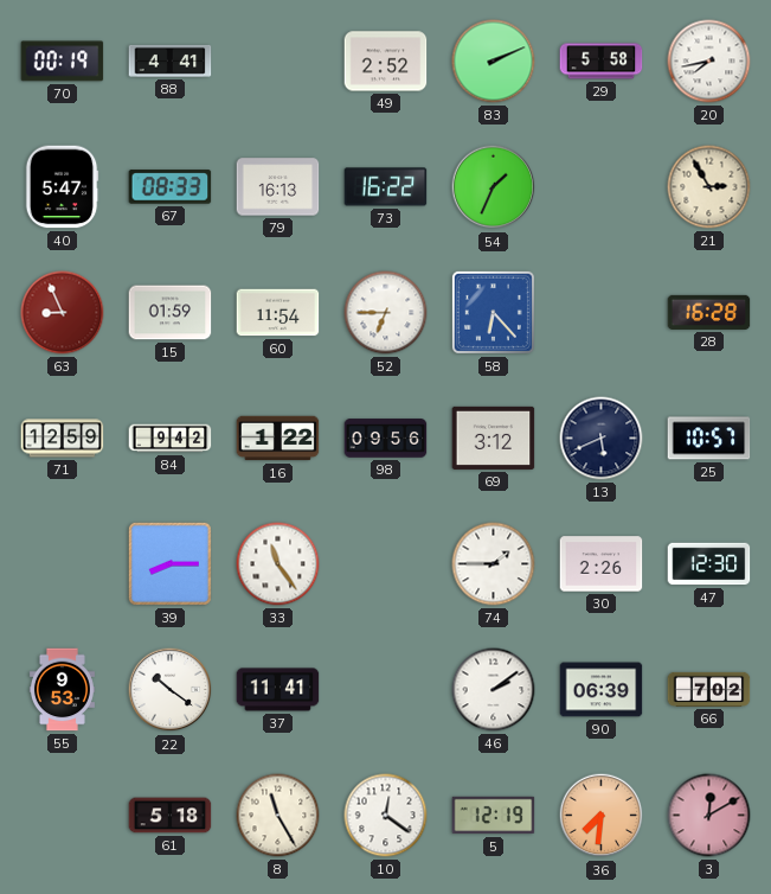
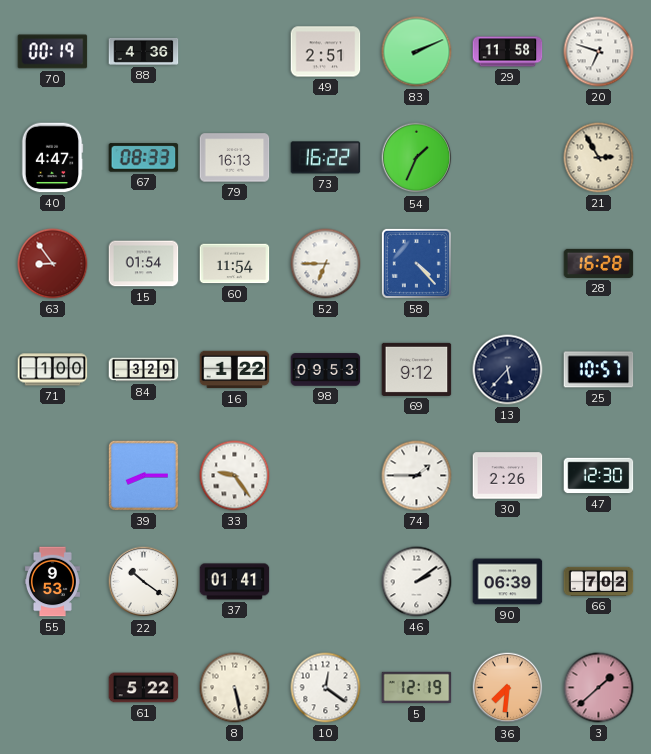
88: 4:41 -> 4:36
49: 2:52 -> 2:51
29: 5:58 -> 11:58
20: 7:43 -> 6:48
40: 5:47 -> 4:47
63: 8:56 -> 8:54
15: 01:59 -> 01:54
58: 6:23 -> 4:23
71: 12:59 -> 1:00
84: 9:42 -> 3:29
98: 09:56 -> 09:53
69: 3:12 -> 9:12
13: 5:41 -> 5:37
33: 11:24 -> 9:24
37: 11:41 -> 01:41
61: 5:18 -> 5:22
8: 11:25 -> 5:28
3: 12:10 -> 1:38
